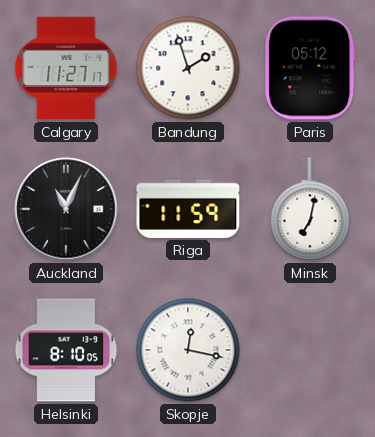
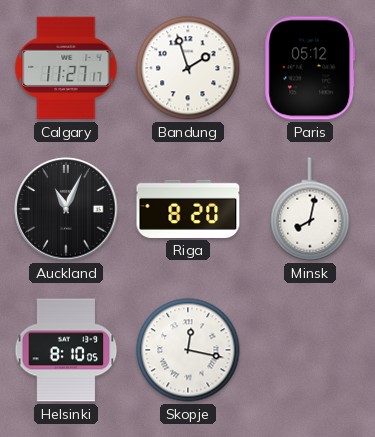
Riga: 11:59 -> 8:20
Minsk: 7:02 -> 8:02
